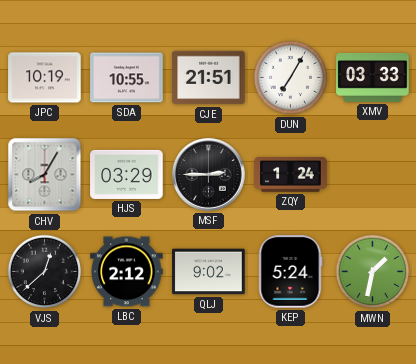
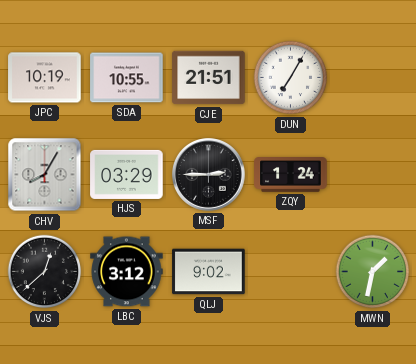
XMV: 03:33 -> none
LBC: 2:12 -> 3:12
KEP: 5:24 -> none
